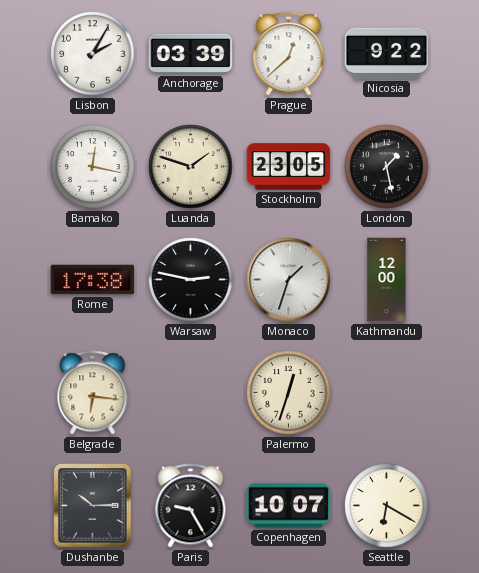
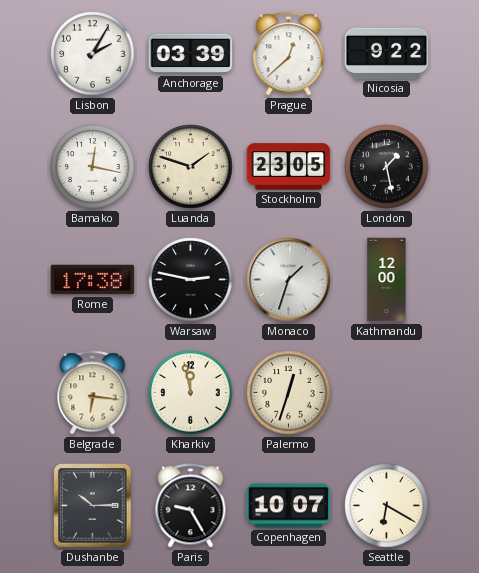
Kharkiv: none -> 11:58
